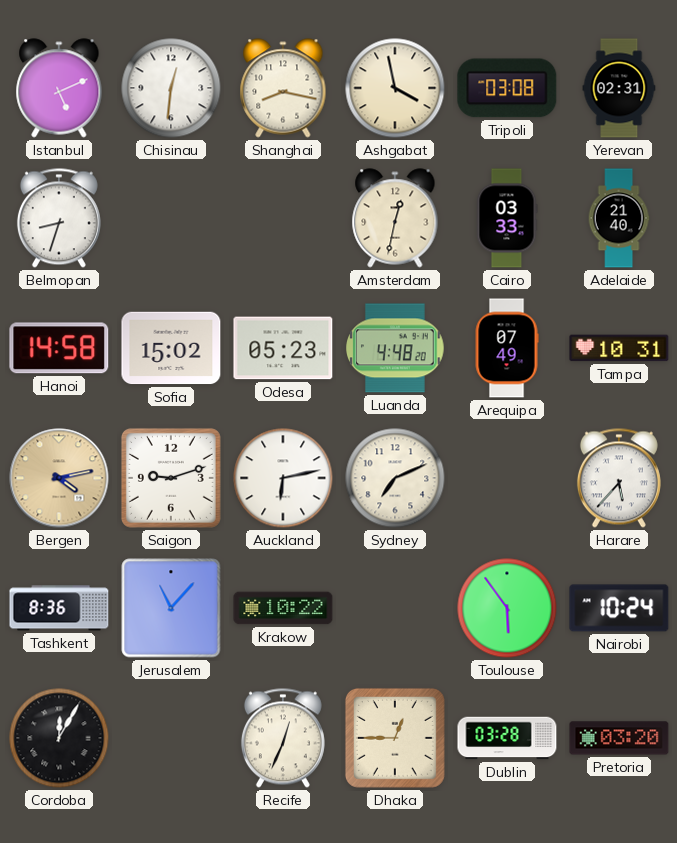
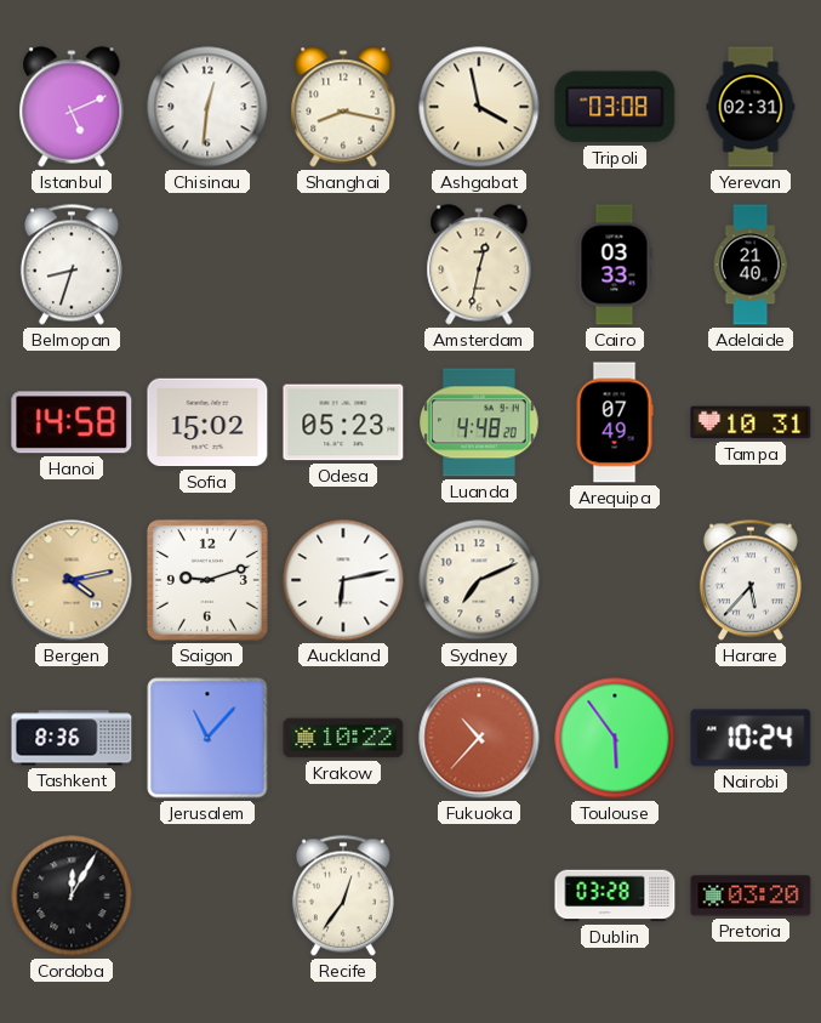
Fukuoka: none -> 10:37
Recife: 12:34 -> 12:36
Dhaka: 12:45 -> none
